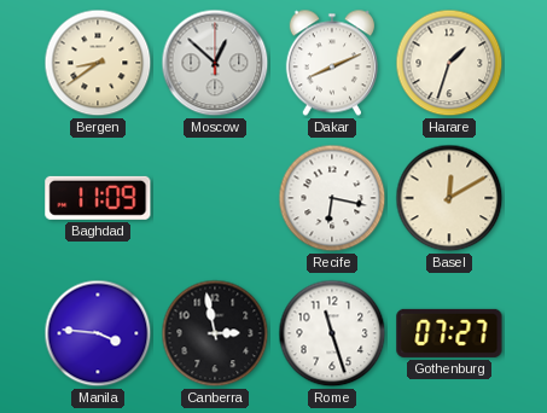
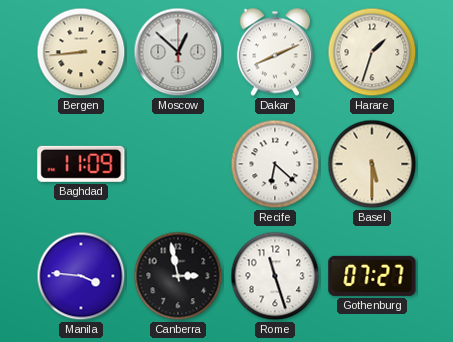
Bergen: 8:39 -> 8:44
Recife: 6:17 -> 6:22
Basel: 12:10 -> 5:30
